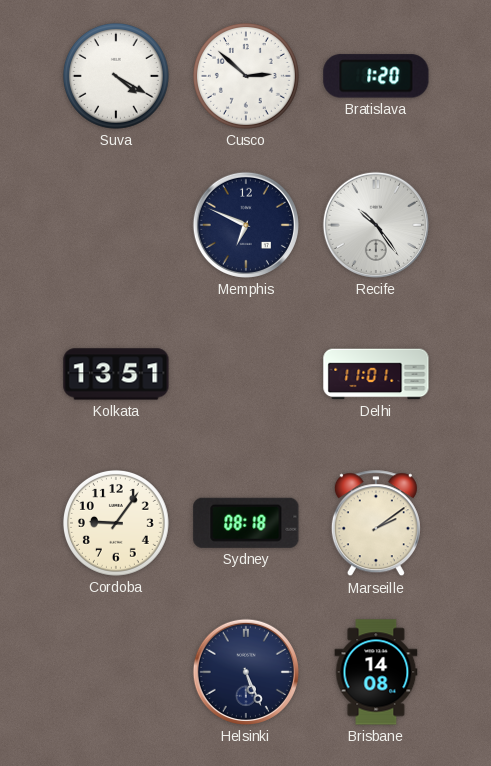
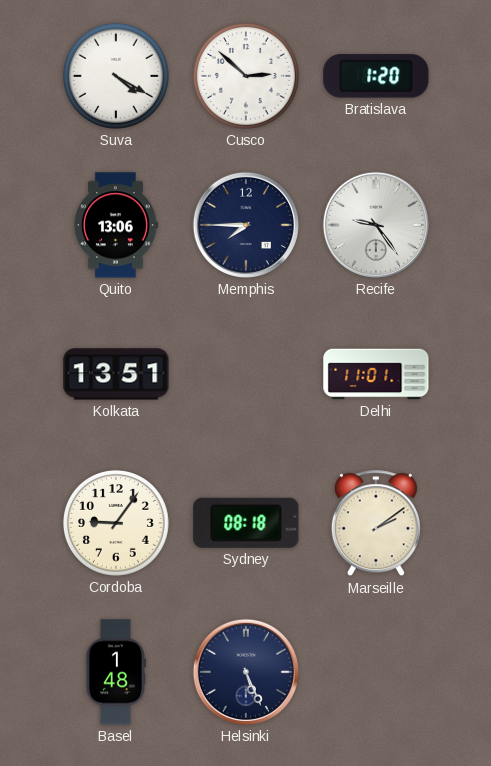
Quito: none -> 13:06
Memphis: 6:49 -> 7:45
Recife: 10:24 -> 9:24
Basel: none -> 1:48
Brisbane: 14:08 -> none
